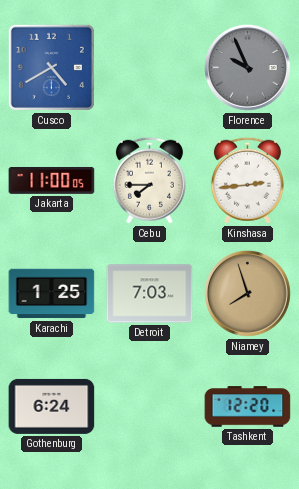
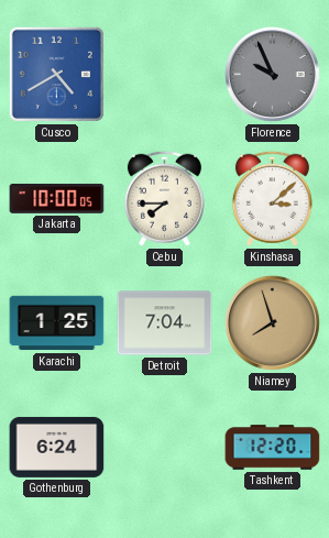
Jakarta: 11:00 -> 10:00
Kinshasa: 2:44 -> 3:08
Detroit: 7:03 -> 7:04
